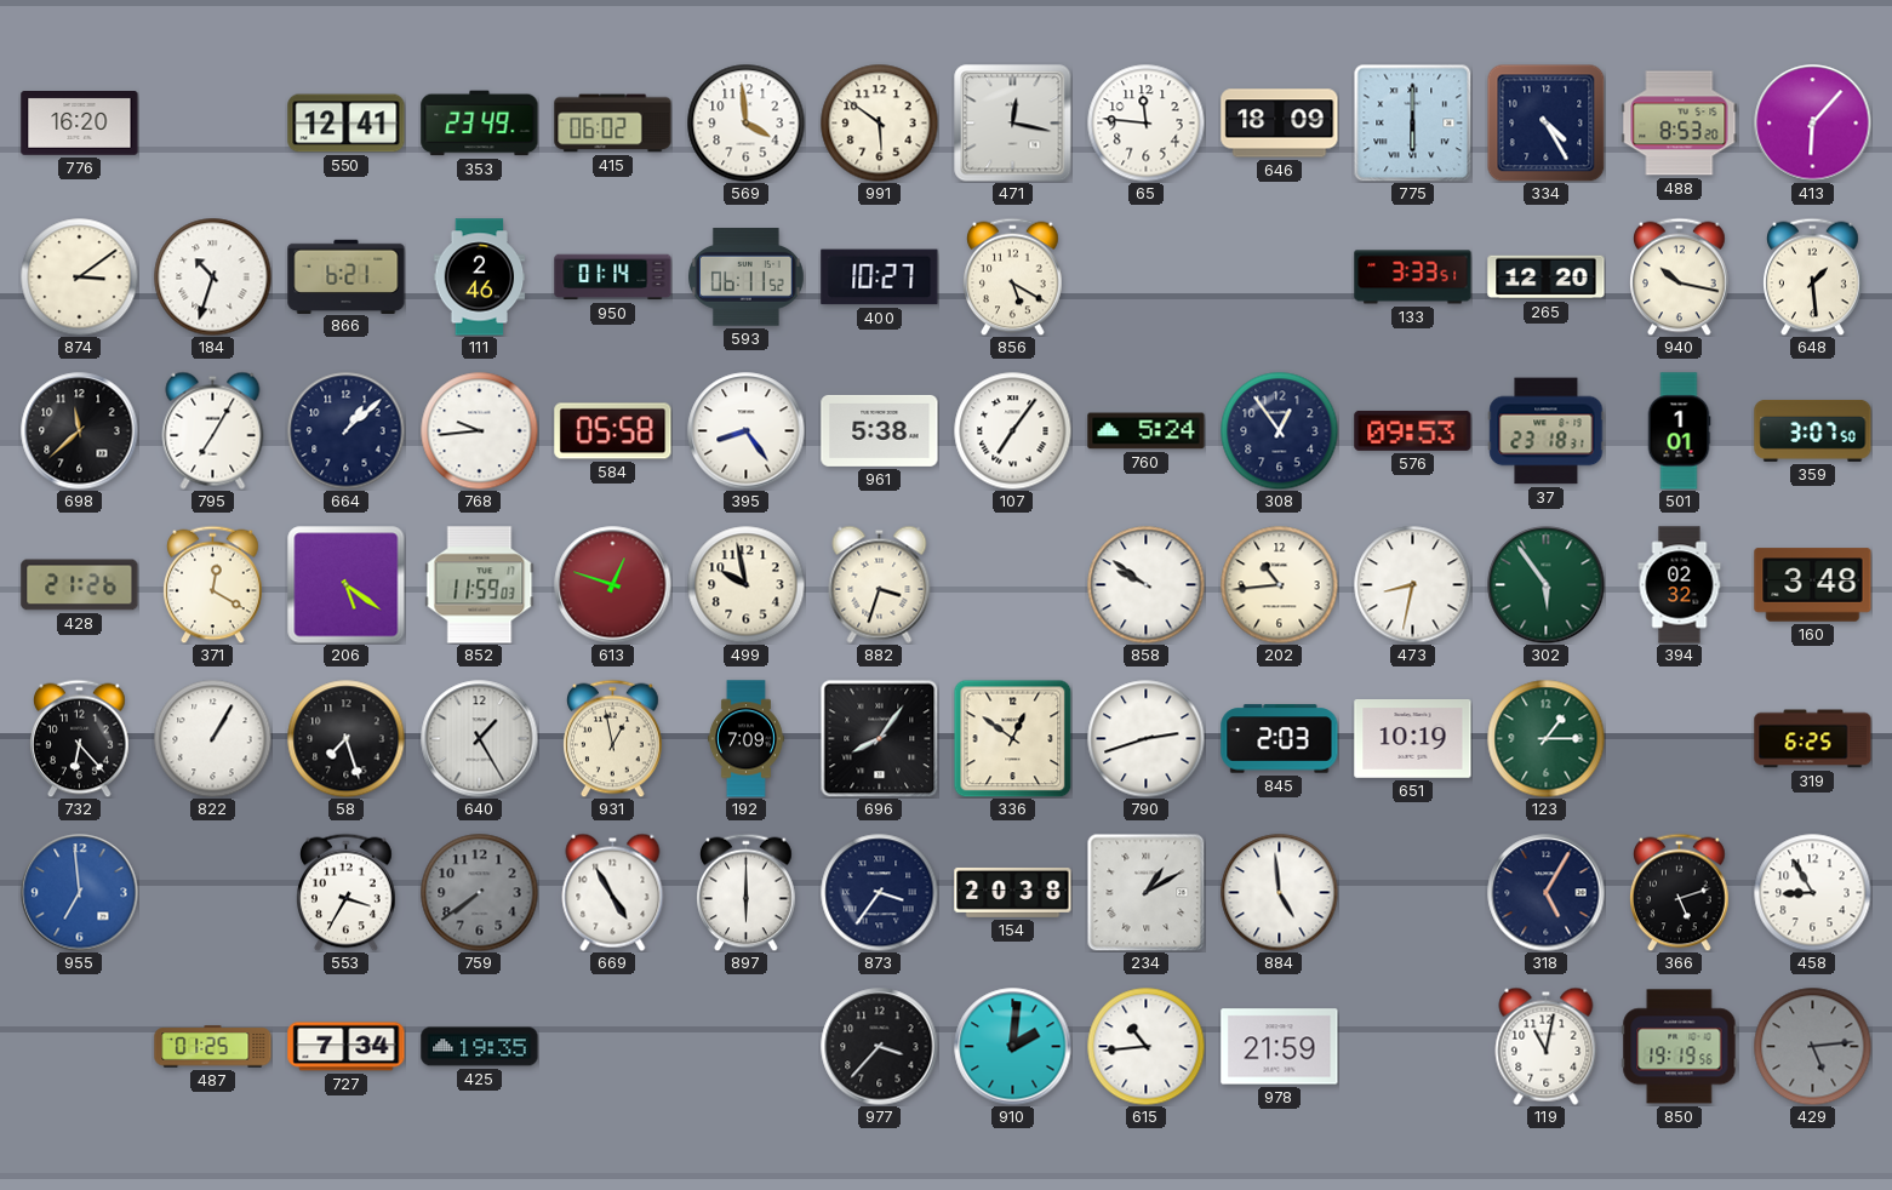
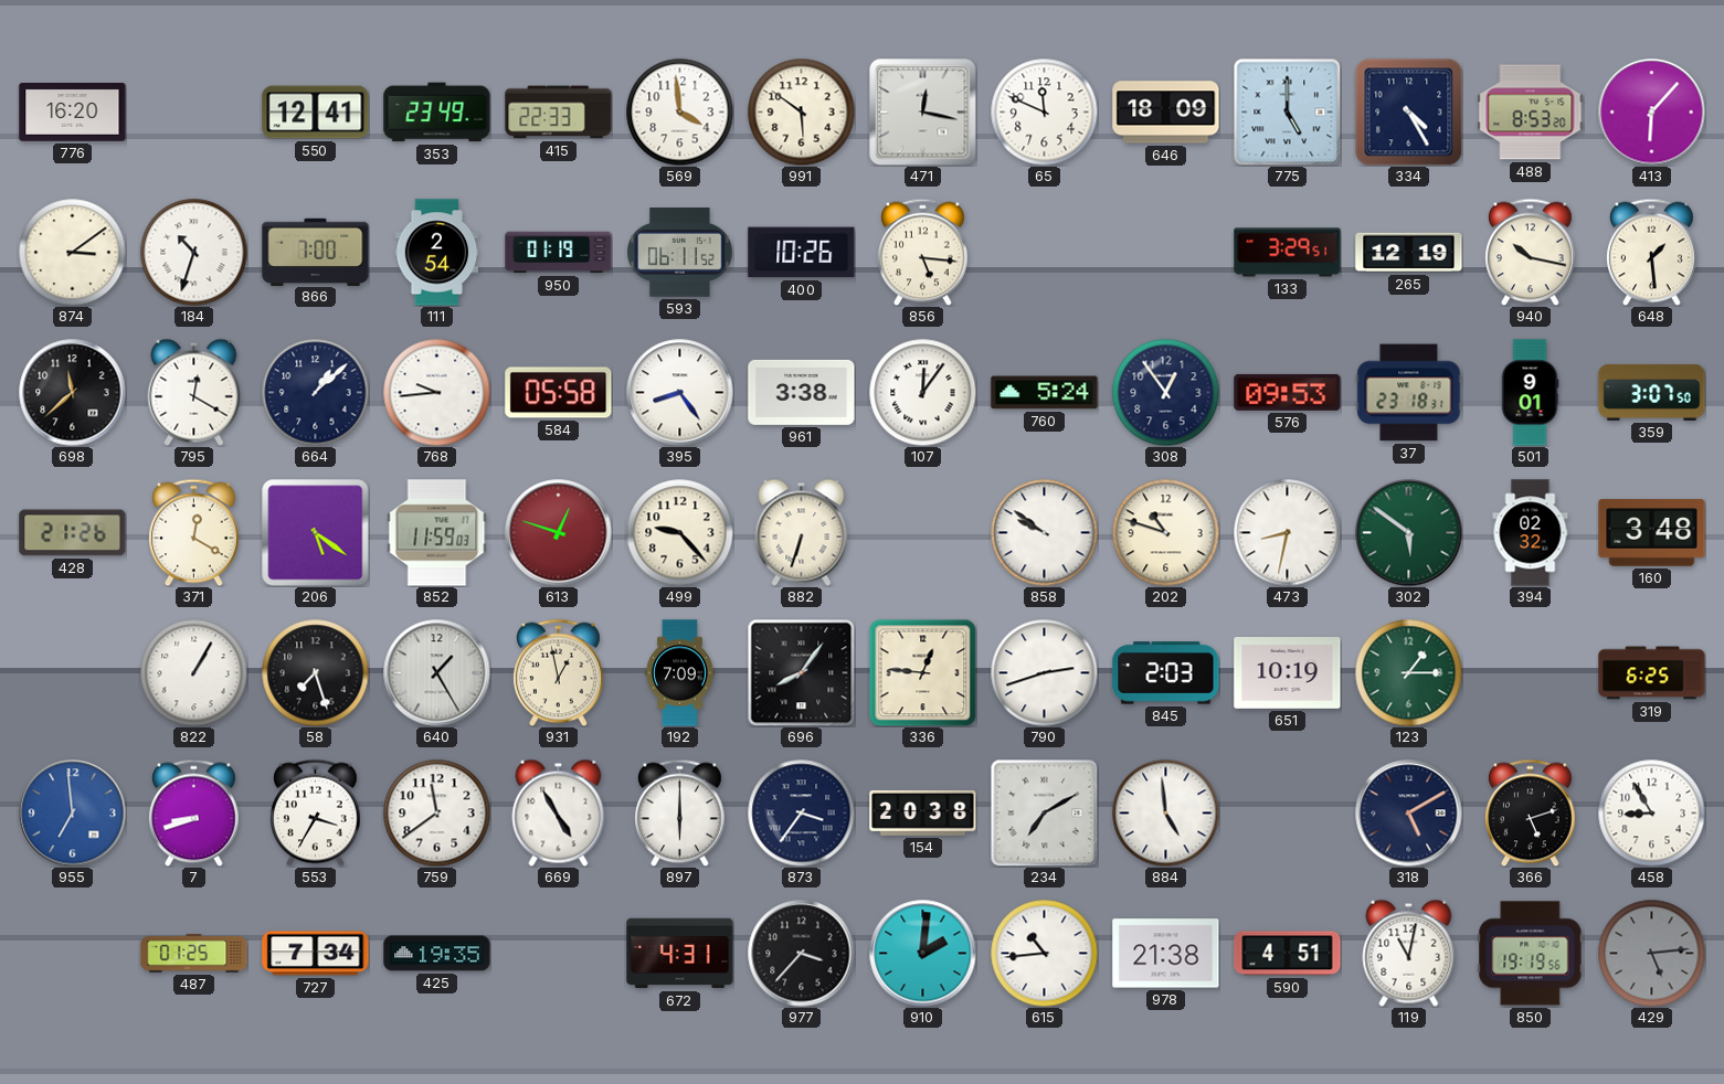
415: 06:02 -> 22:33
65: 11:46 -> 11:49
775: 6:00 -> 5:00
866: 6:21 -> 7:00
111: 2:46 -> 2:54
950: 01:14 -> 01:19
400: 10:27 -> 10:26
856: 5:20 -> 5:16
133: 3:33 -> 3:29
265: 12:20 -> 12:19
795: 7:05 -> 12:20
961: 5:38 -> 3:38
107: 7:06 -> 12:06
501: 1:01 -> 9:01
499: 9:58 -> 9:23
882: 3:33 -> 6:33
202: 10:44 -> 10:48
302: 5:54 -> 5:51
732: 6:23 -> none
336: 12:51 -> 12:46
7: none -> 8:42
759: 7:39 -> 11:39
759 dial: grey -> white
234: 1:10 -> 7:10
318: 5:05 -> 5:10
672: none -> 4:31
978: 21:59 -> 21:38
590: none -> 4:51
